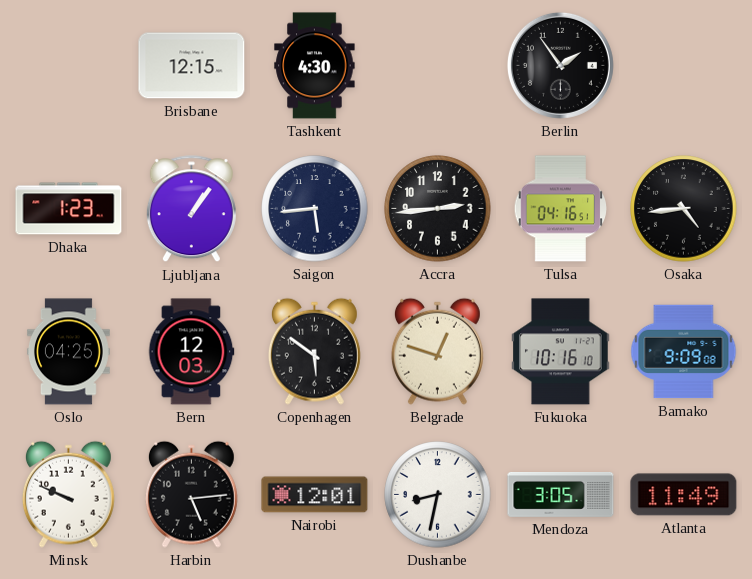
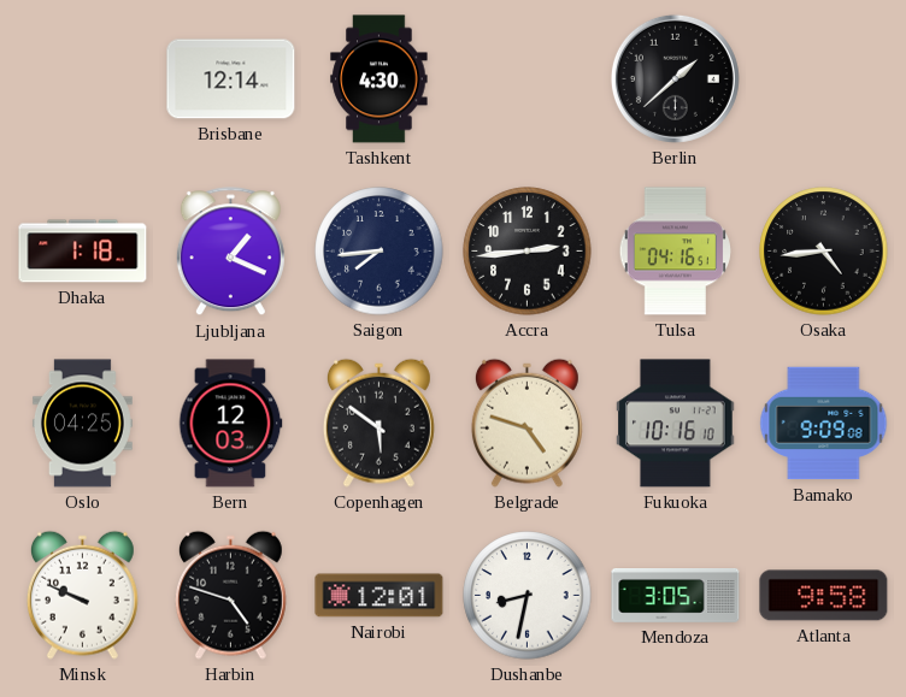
Brisbane: 12:15 -> 12:14
Berlin: 1:54 -> 1:38
Dhaka: 1:23 -> 1:18
Ljubljana: 1:06 -> 1:19
Saigon: 5:44 -> 7:44
Belgrade: 12:48 -> 4:48
Harbin: 5:14 -> 4:48
Atlanta: 11:49 -> 9:58
